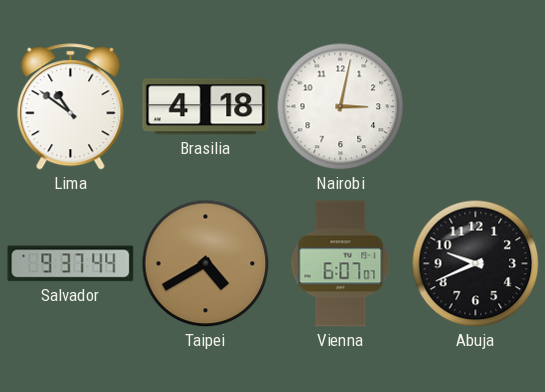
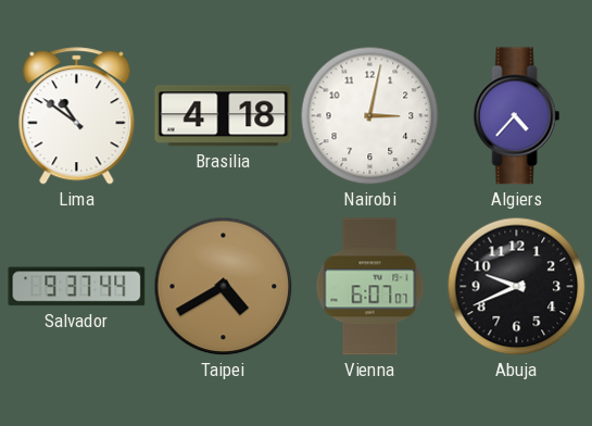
Algiers: none -> 4:37
